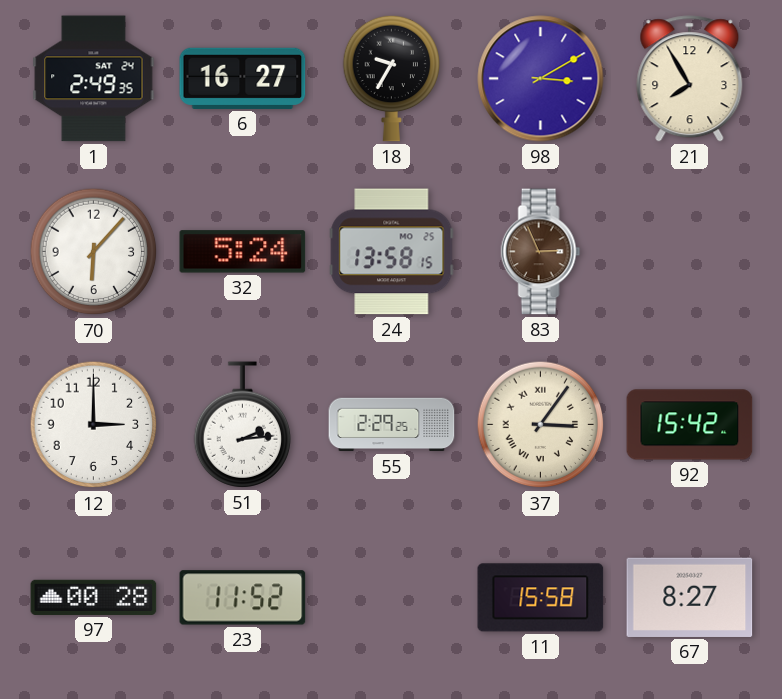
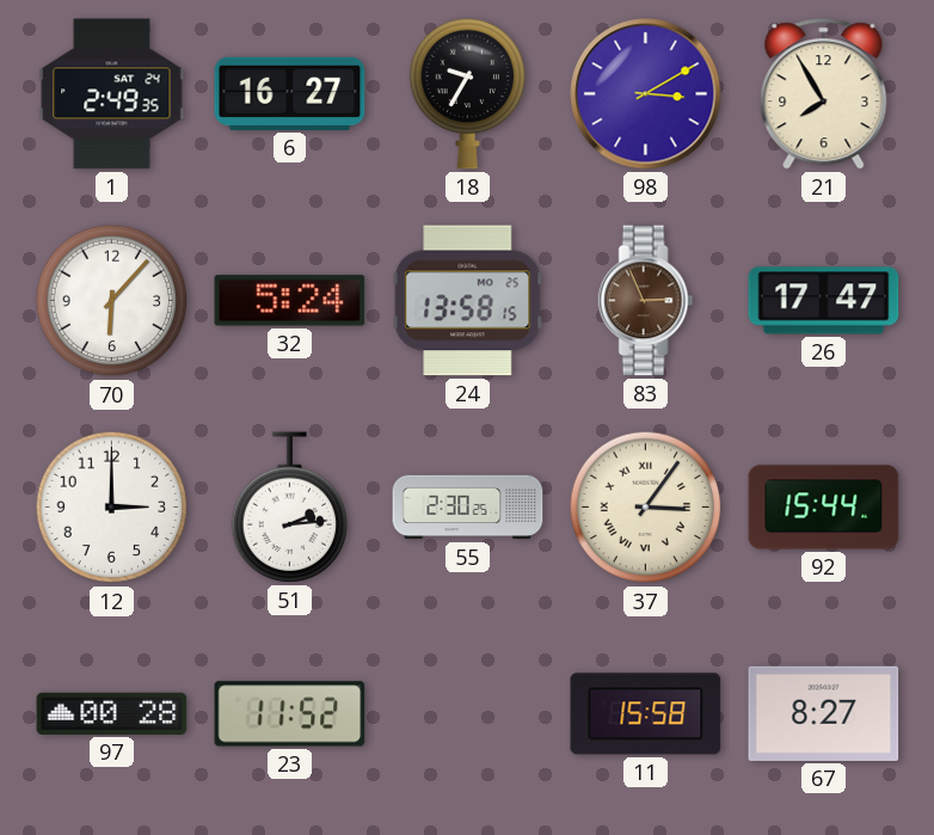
26: none -> 17:47
55: 2:29 -> 2:30
92: 15:42 -> 15:44
